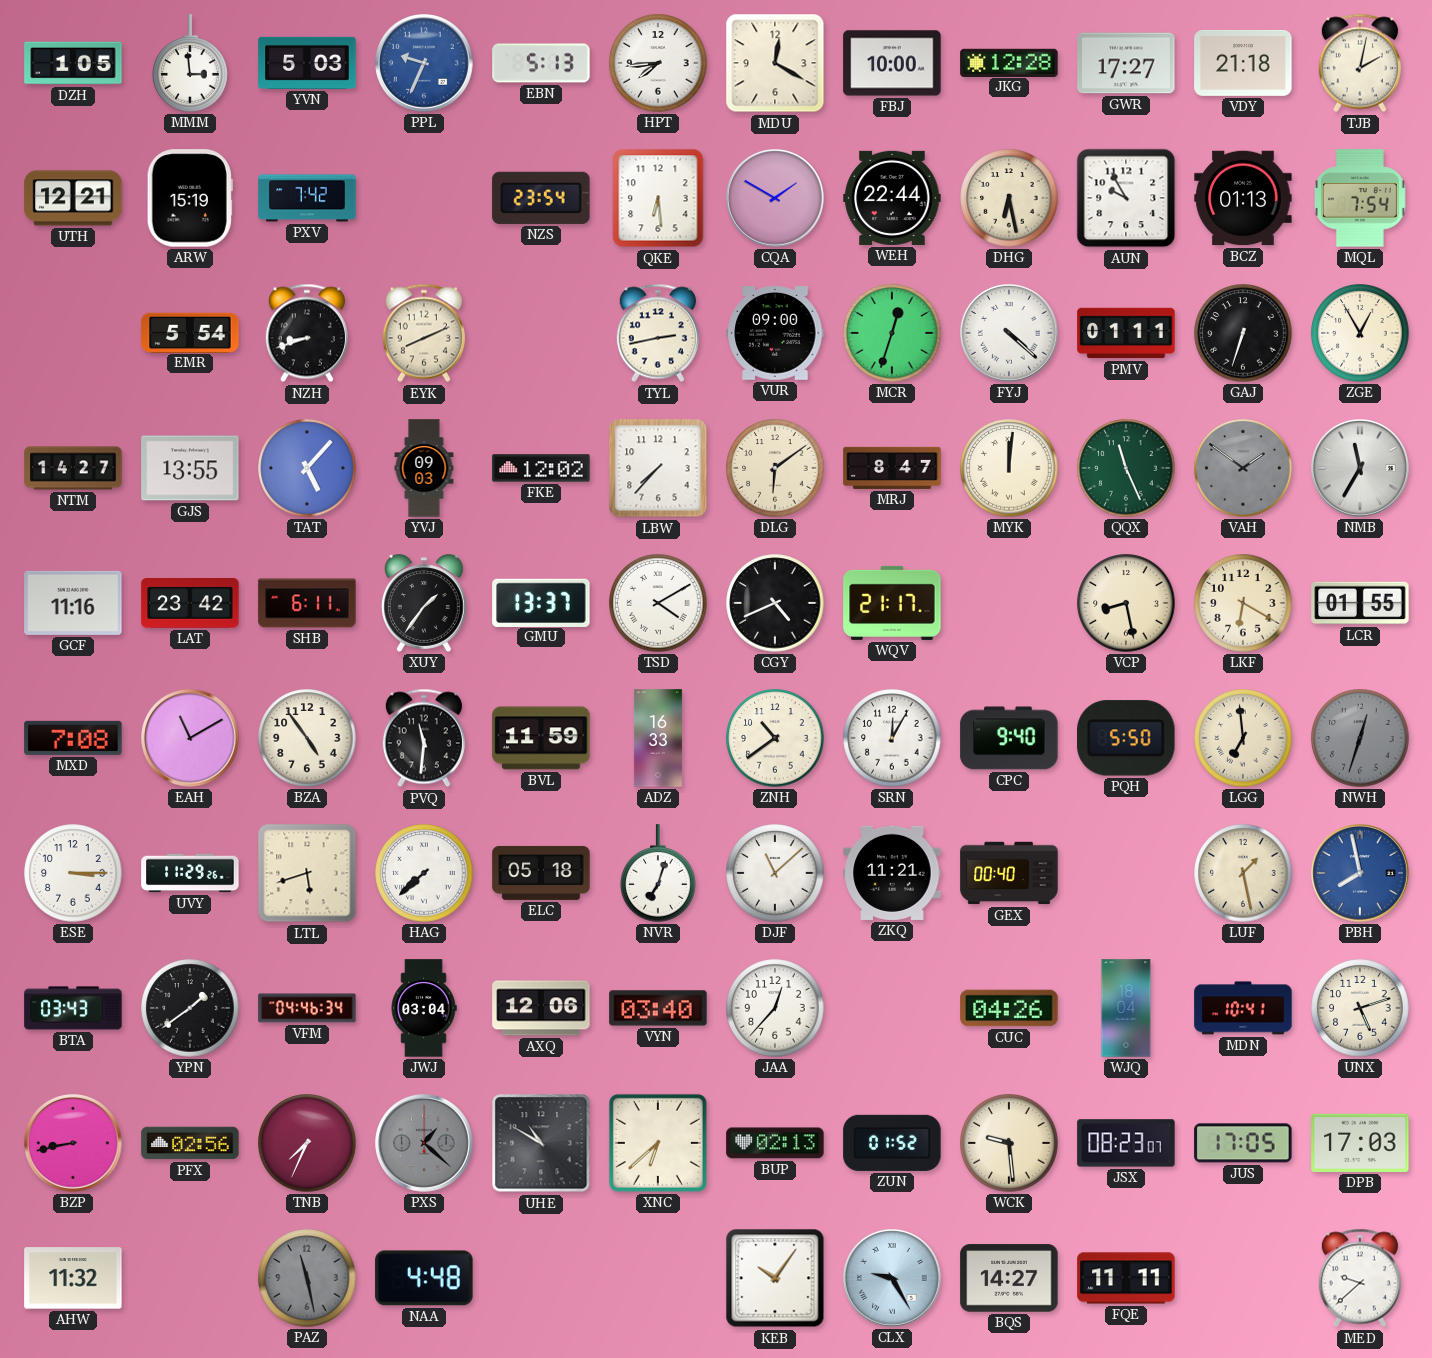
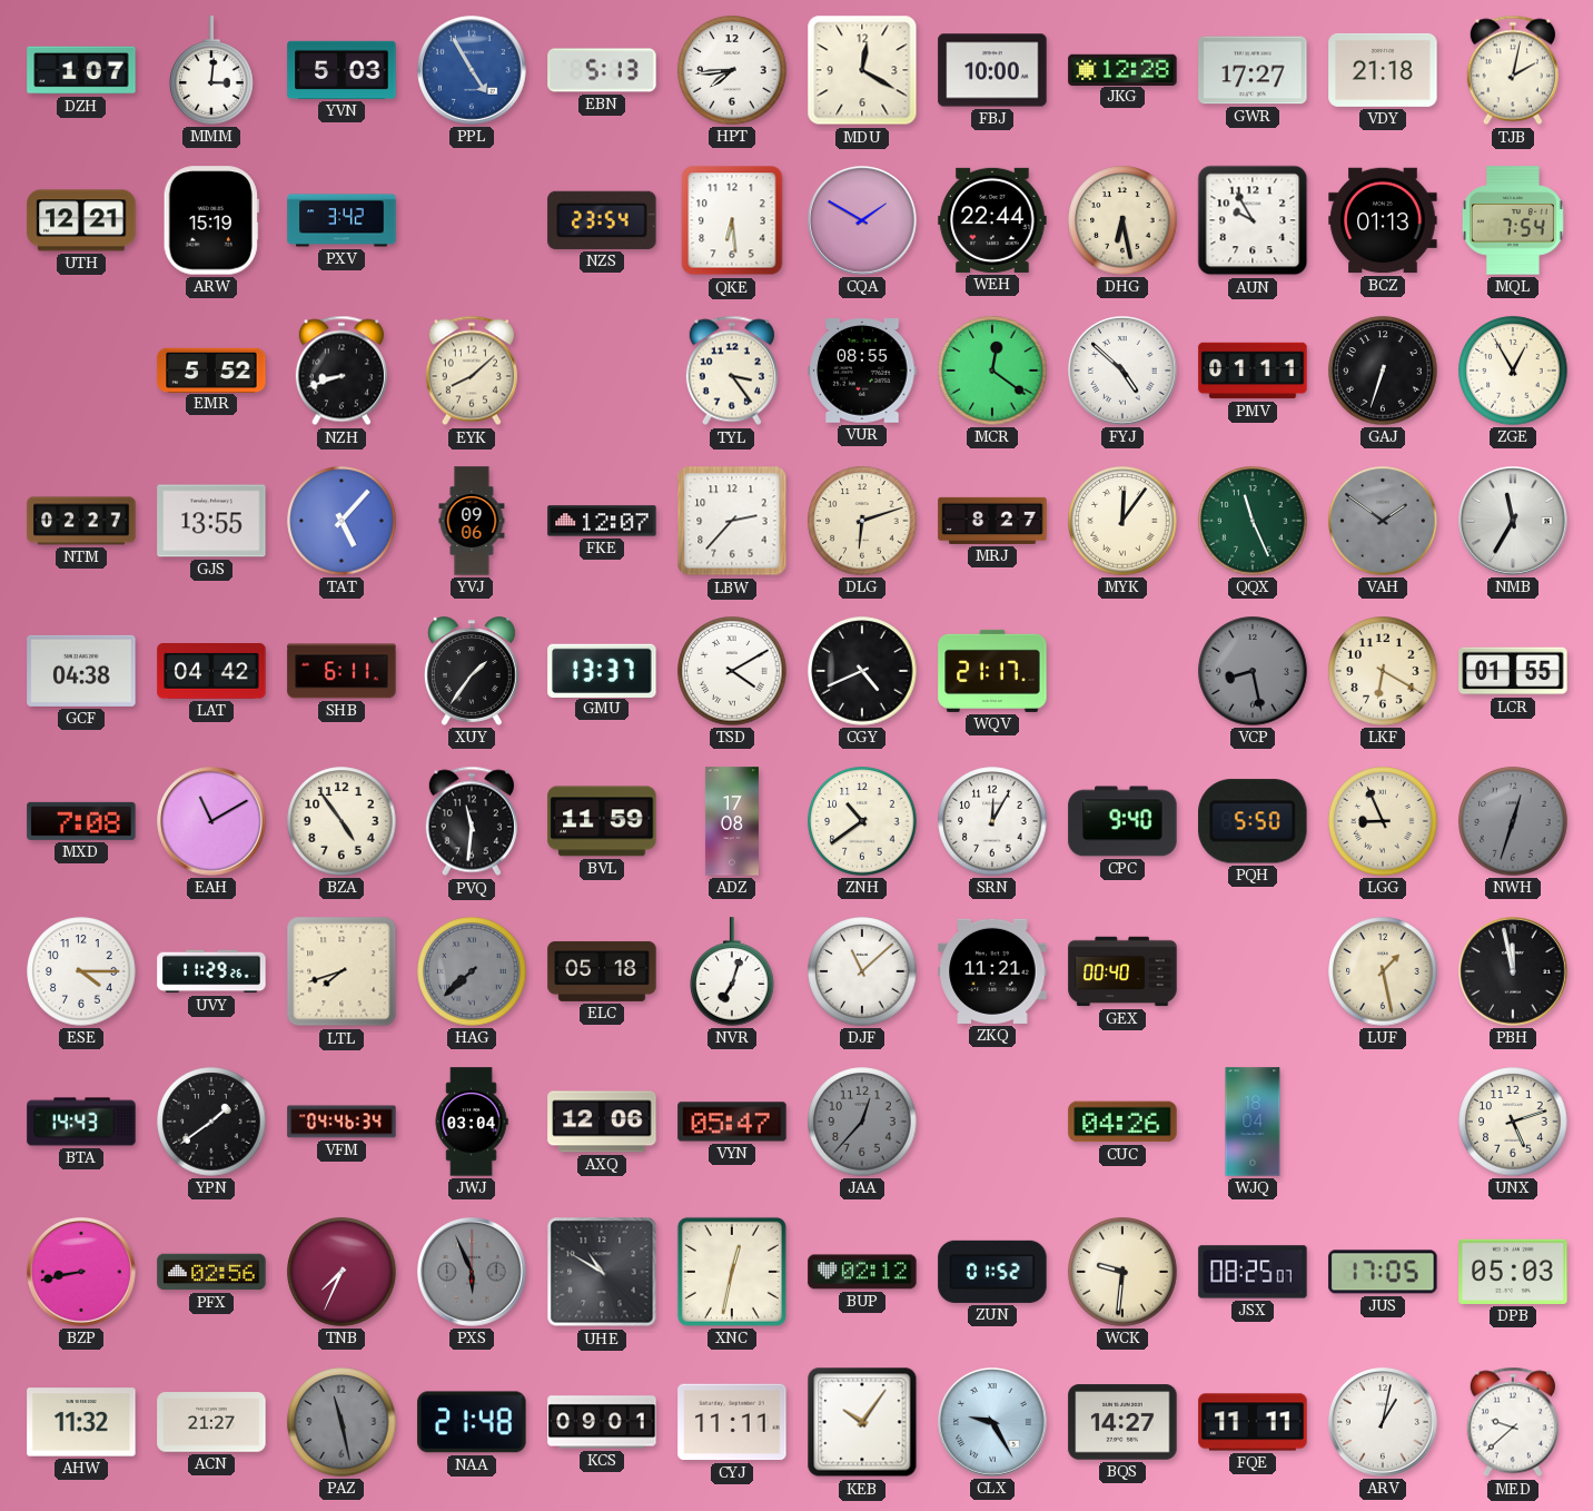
DZH: 1:05 -> 1:07
MMM: 2:59 -> 3:01
PPL: 9:34 -> 4:55
PXV: 7:42 -> 3:42
EMR: 5:54 -> 5:52
EYK: 8:11 -> 8:08
TYL: 2:43 -> 3:24
VUR: 09:00 -> 08:55
MCR: 12:33 -> 12:21
FYJ: 4:22 -> 4:52
NTM: 14:27 -> 02:27
YVJ: 09:03 -> 09:06
FKE: 12:02 -> 12:07
LBW: 7:37 -> 2:37
DLG: 6:09 -> 6:12
MRJ: 8:47 -> 8:27
MYK: 12:01 -> 12:06
GCF: 11:16 -> 04:38
LAT: 23:42 -> 04:42
VCP dial: cream -> grey
ADZ: 16:33 -> 17:08
LGG: 6:59 -> 8:56
ESE: 3:15 -> 4:15
LTL: 5:42 -> 7:42
HAG dial: white -> grey
PBH: 7:58 -> 11:58
PBH dial: blue -> black
BTA: 03:43 -> 14:43
VYN: 03:40 -> 05:47
JAA dial: white -> grey
MDN: 10:41 -> none
PXS: 1:22 -> 5:56
XNC: 6:38 -> 12:32
BUP: 02:13 -> 02:12
WCK: 9:29 -> 9:31
JSX: 08:23 -> 08:25
DPB: 17:03 -> 05:03
ACN: none -> 21:27
NAA: 4:48 -> 21:48
KCS: none -> 09:01
CYJ: none -> 11:11
ARV: none -> 1:02
